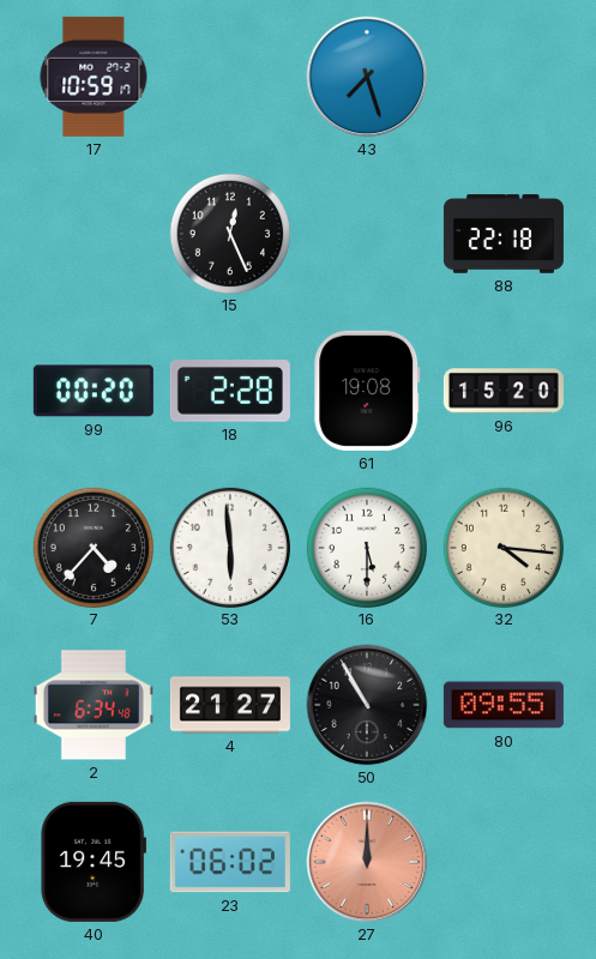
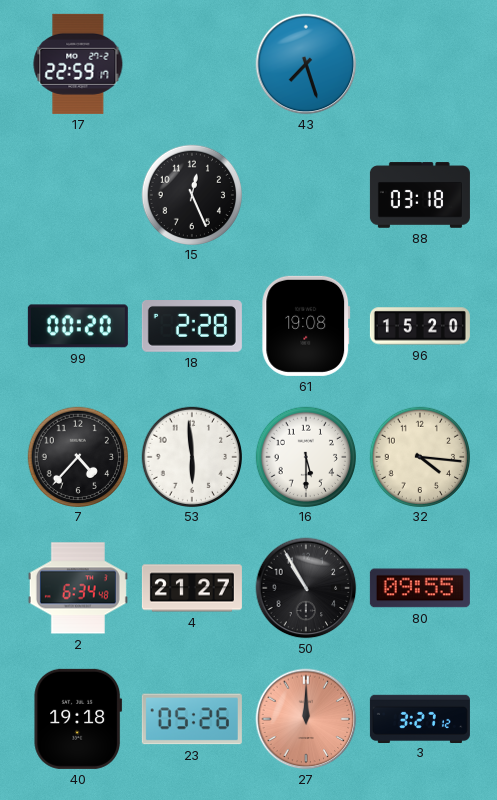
17: 10:59 -> 22:59
88: 22:18 -> 03:18
40: 19:45 -> 19:18
23: 06:02 -> 05:26
3: none -> 3:27
